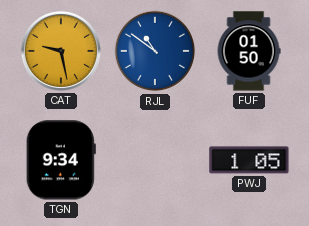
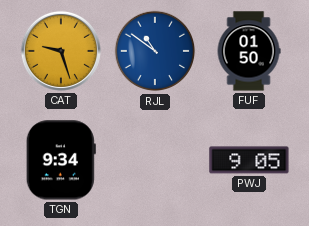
CAT: 9:28 -> 9:27
PWJ: 1:05 -> 9:05
